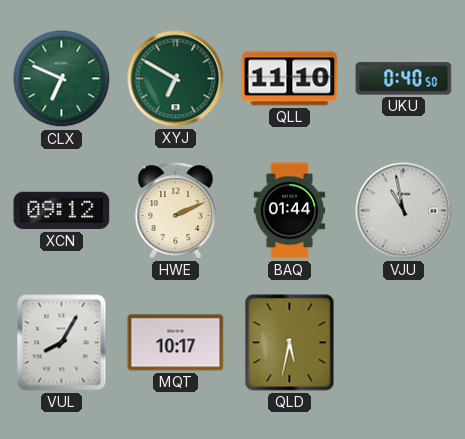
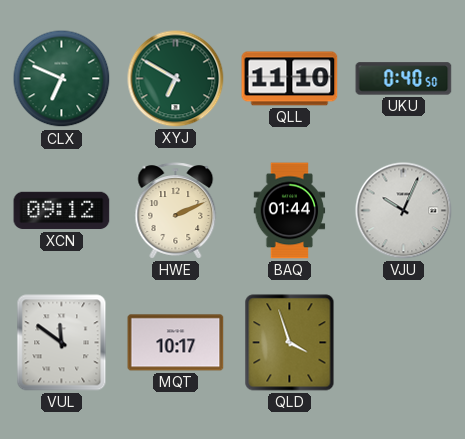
VJU: 10:58 -> 10:04
VUL: 8:05 -> 11:51
QLD: 5:32 -> 3:57
